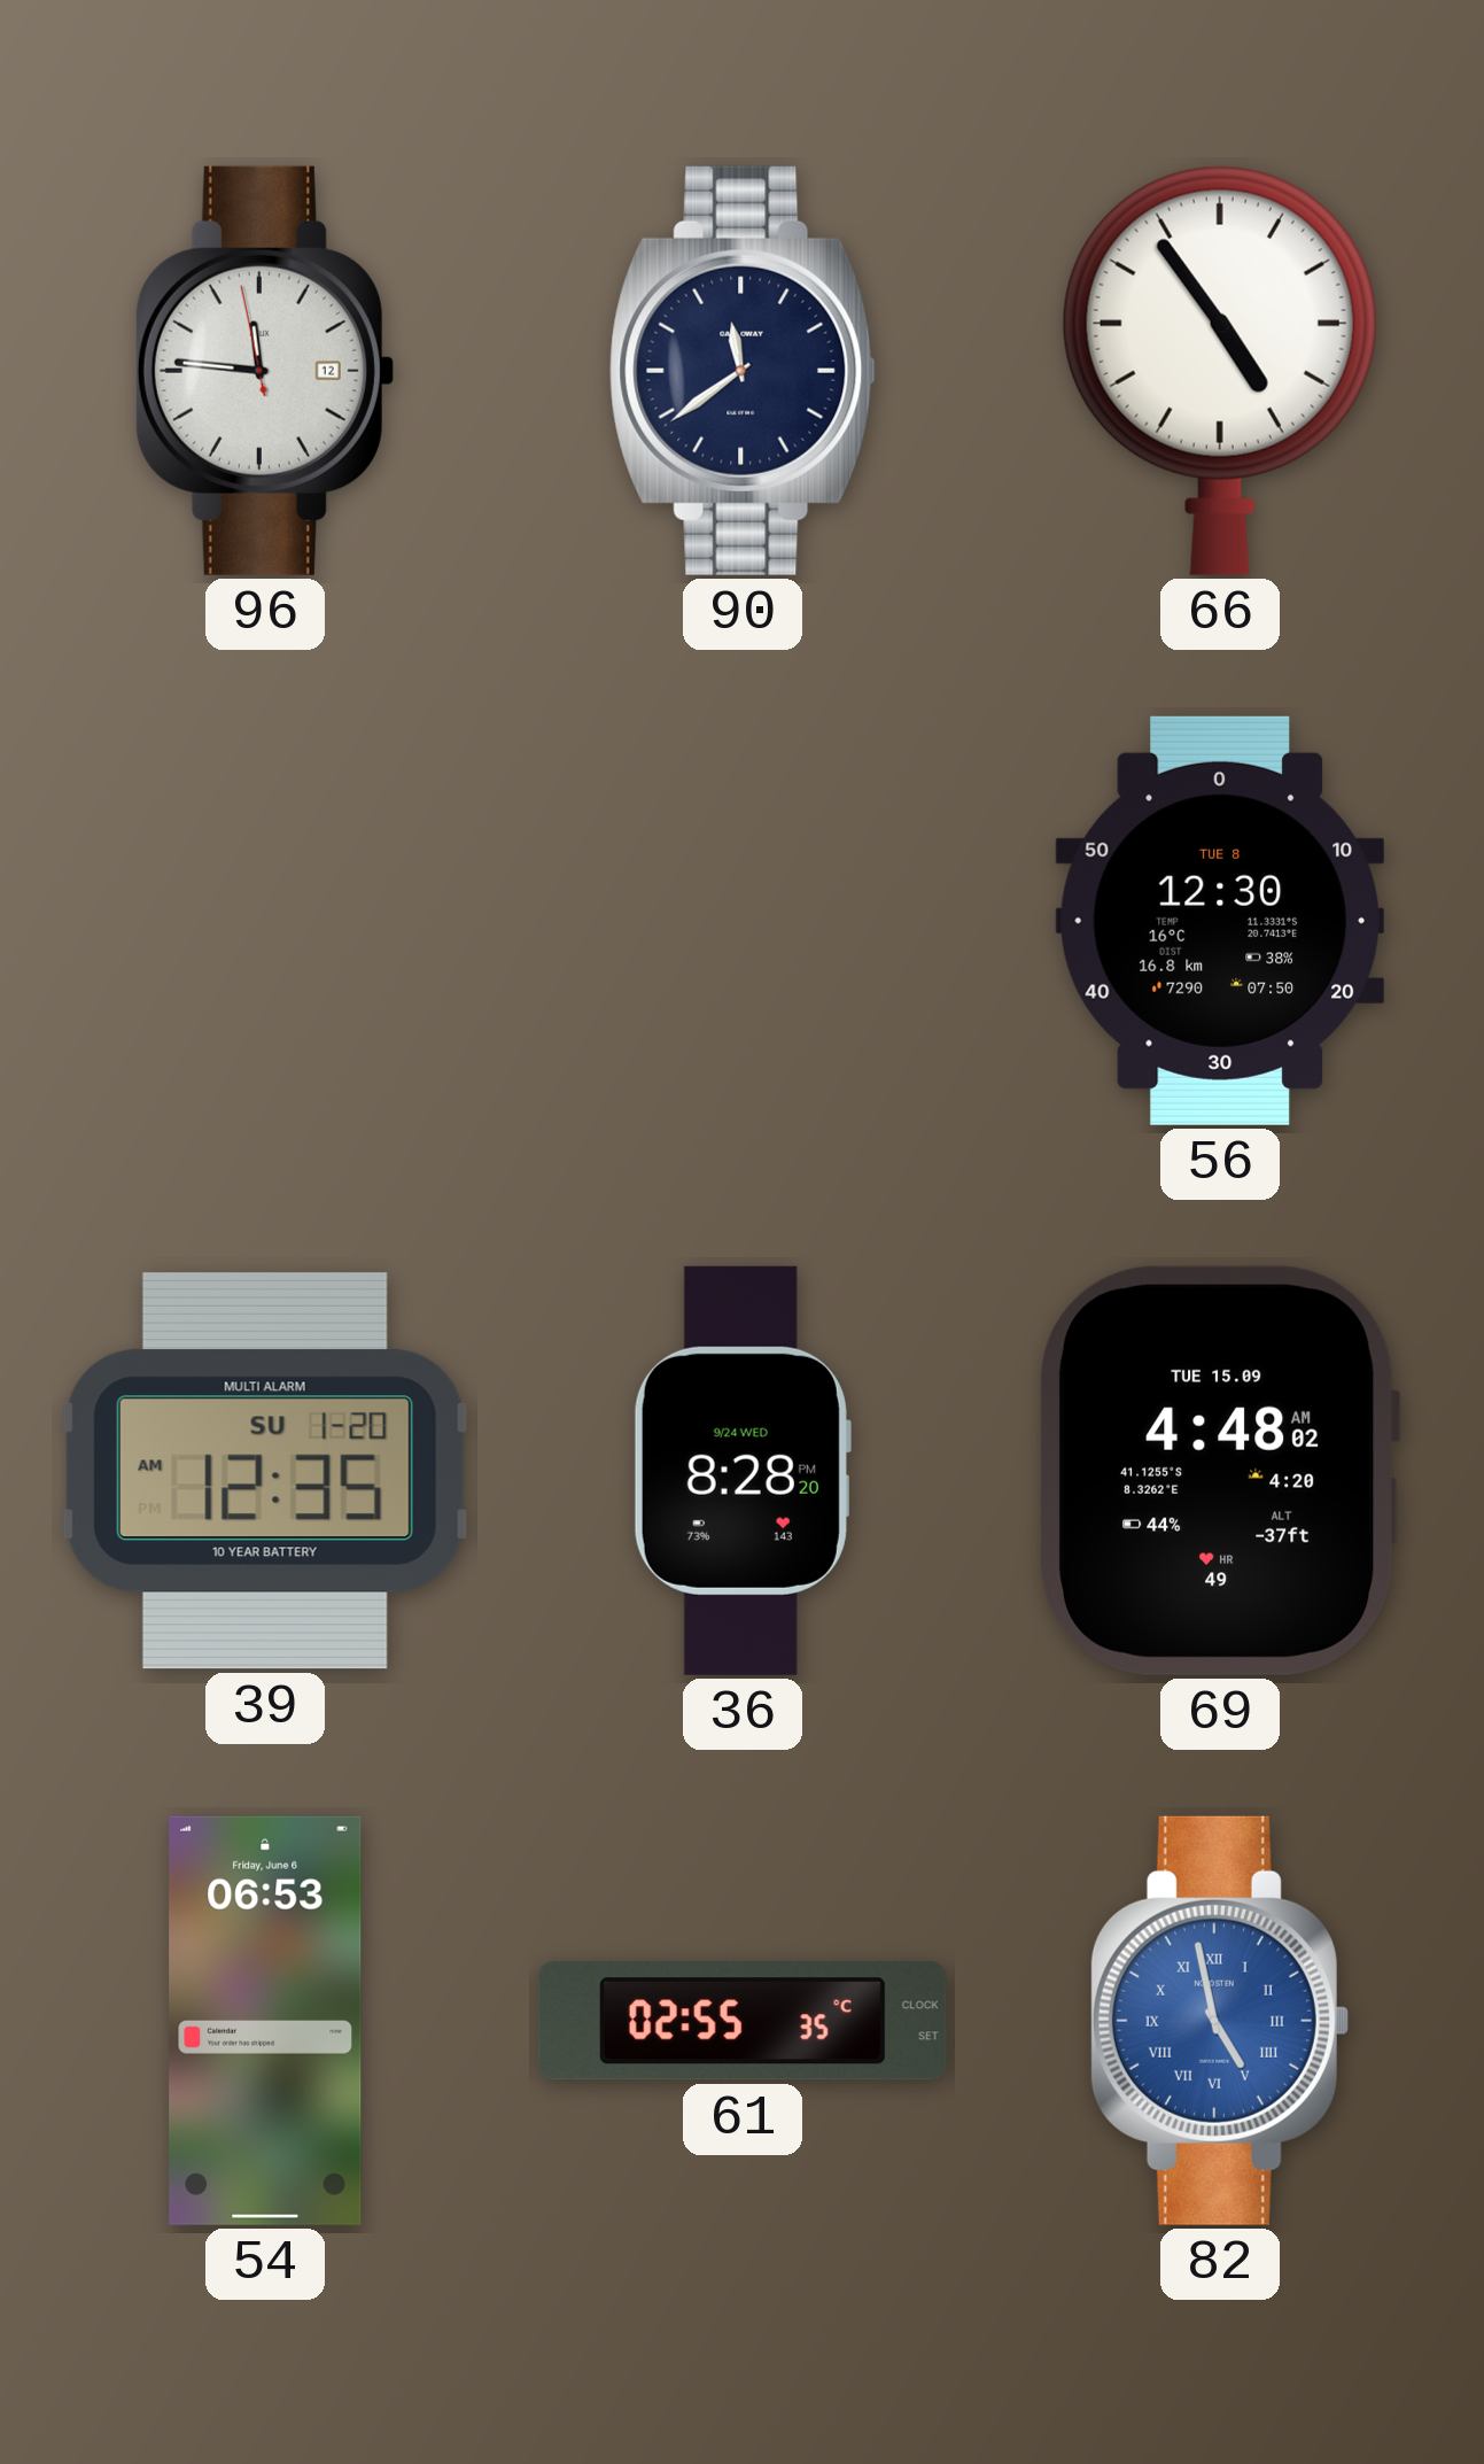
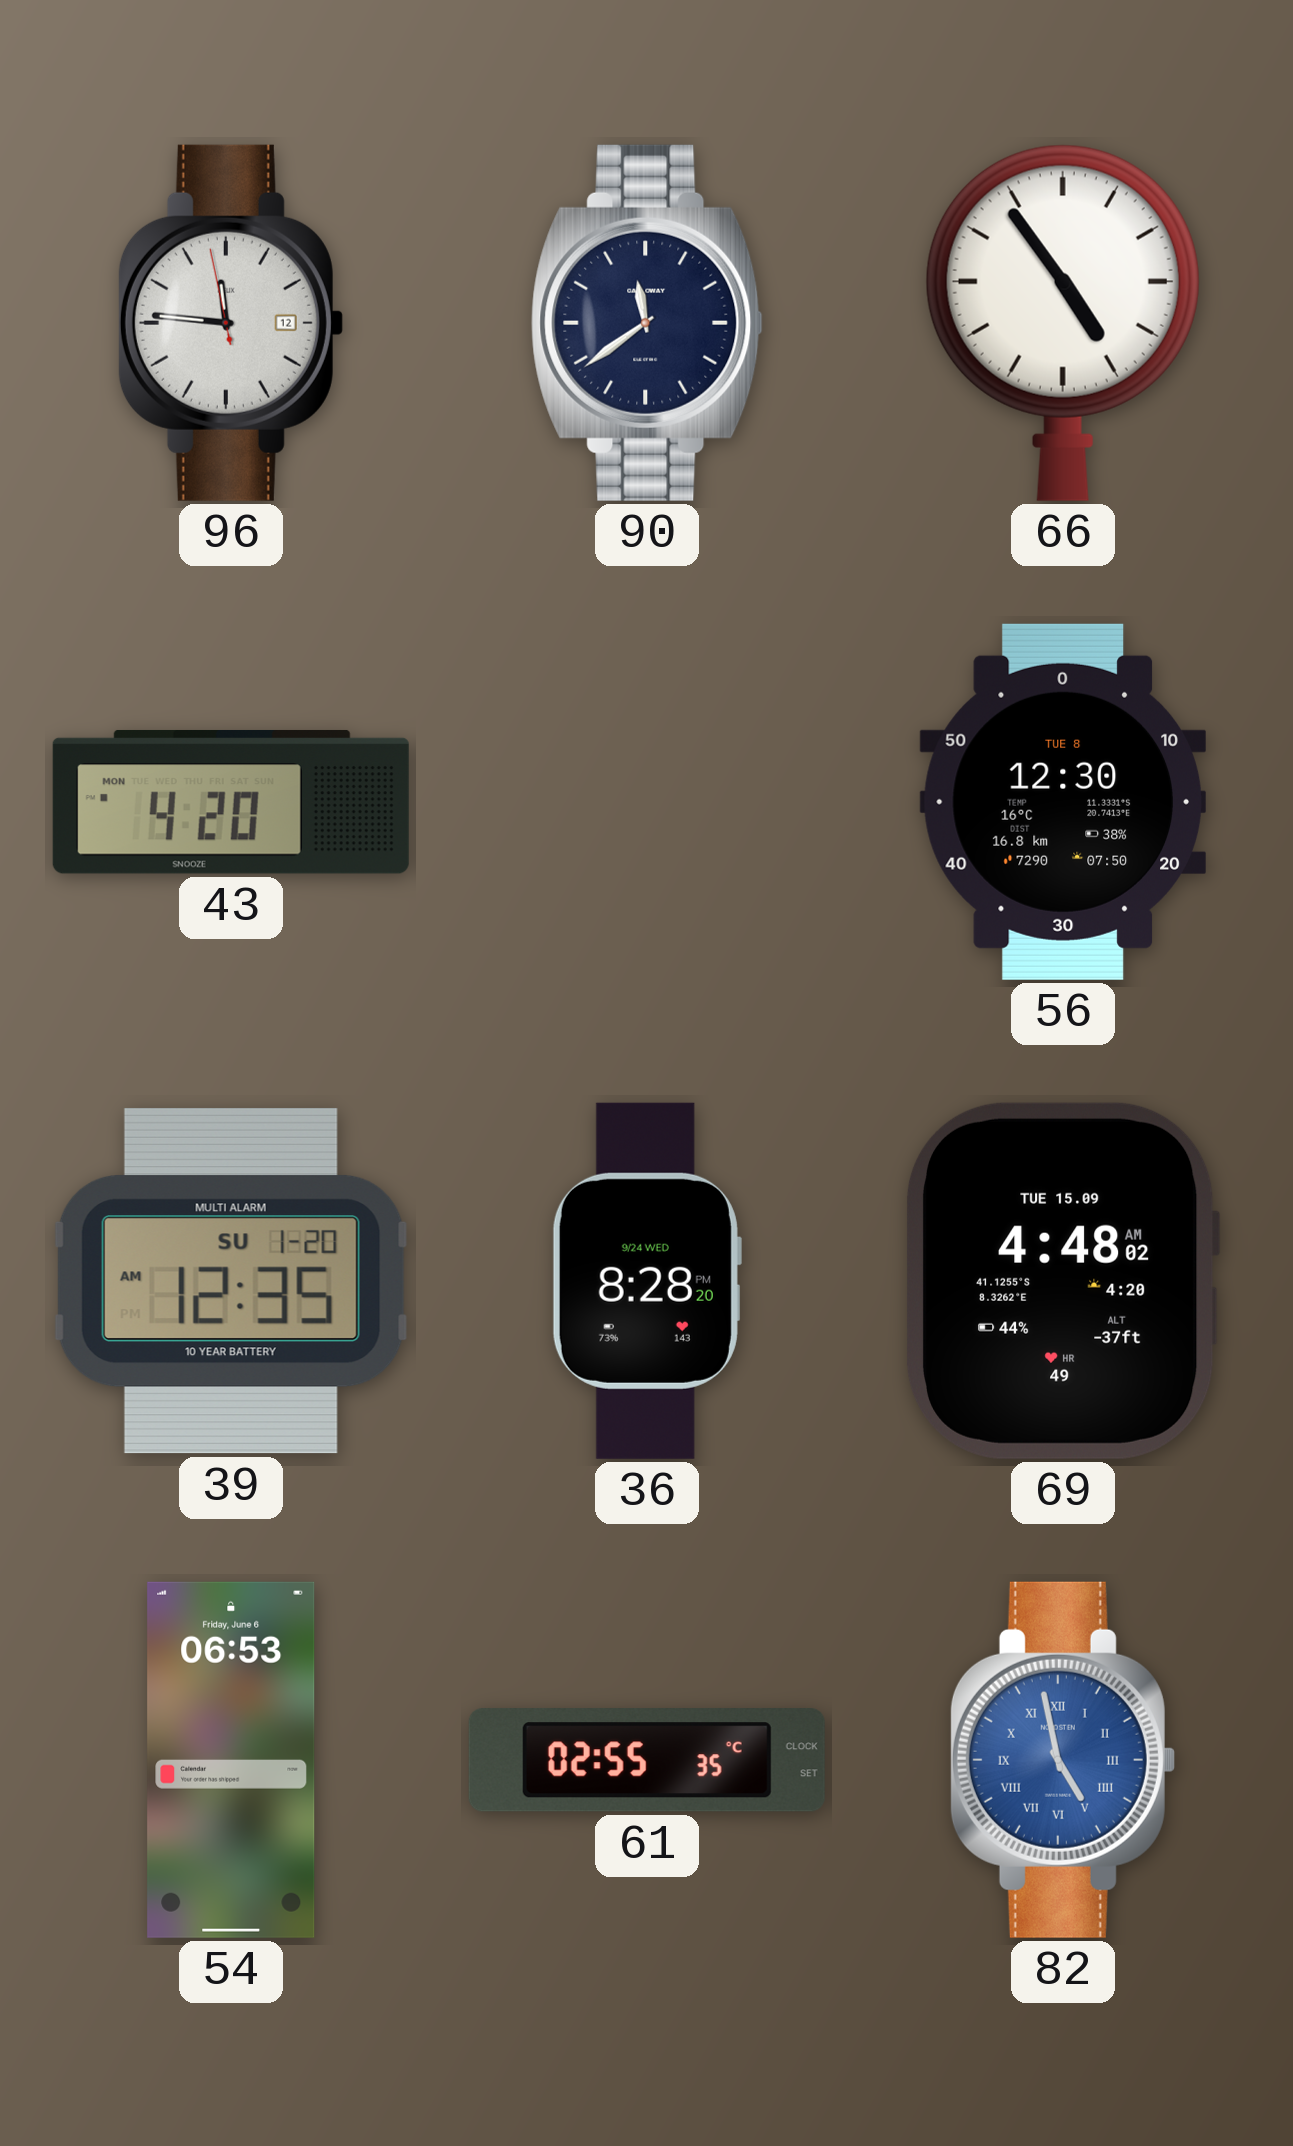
43: none -> 4:20
